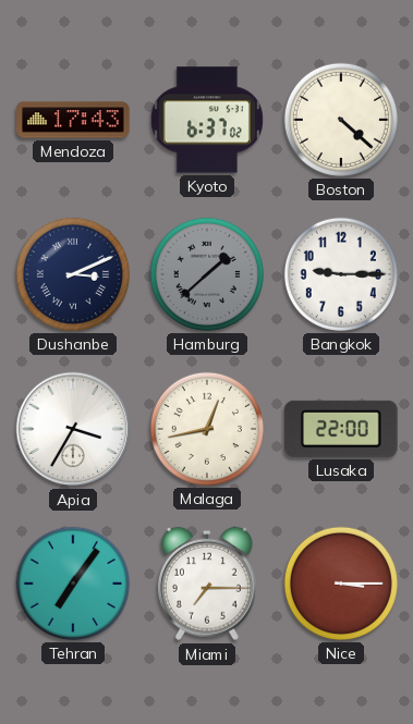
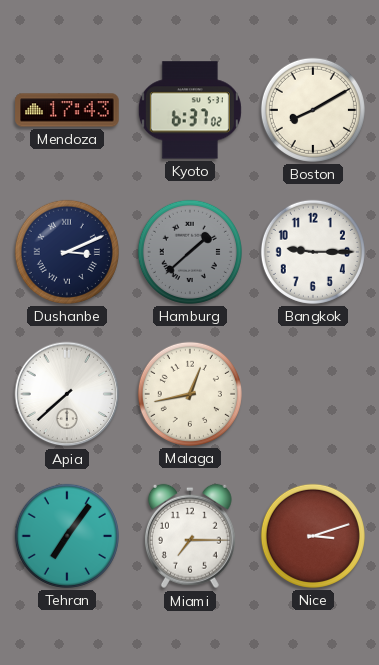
Boston: 4:22 -> 8:10
Apia: 3:35 -> 7:38
Lusaka: 22:00 -> none
Nice: 3:15 -> 3:12
